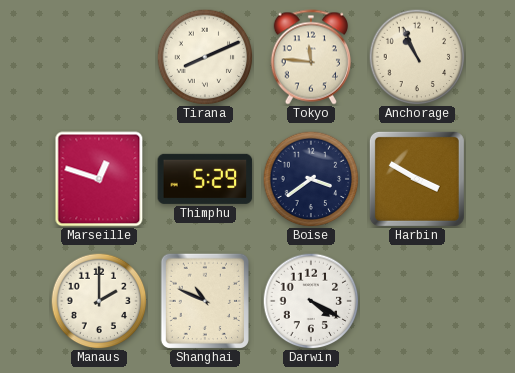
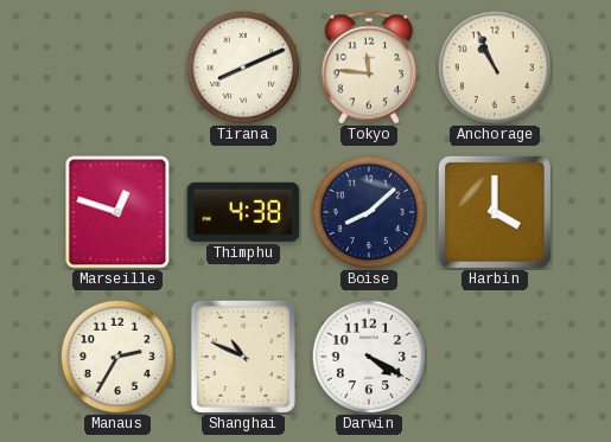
Thimphu: 5:29 -> 4:38
Boise: 3:39 -> 8:08
Harbin: 3:50 -> 4:00
Manaus: 2:00 -> 2:35
